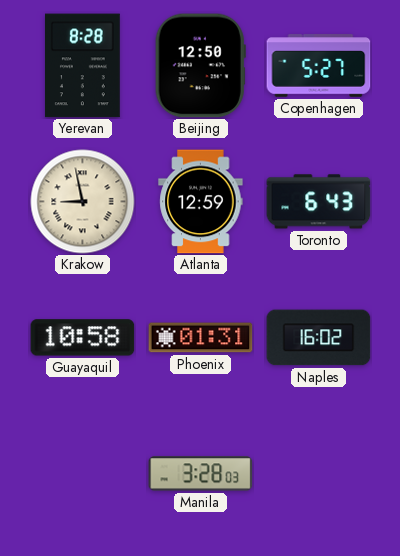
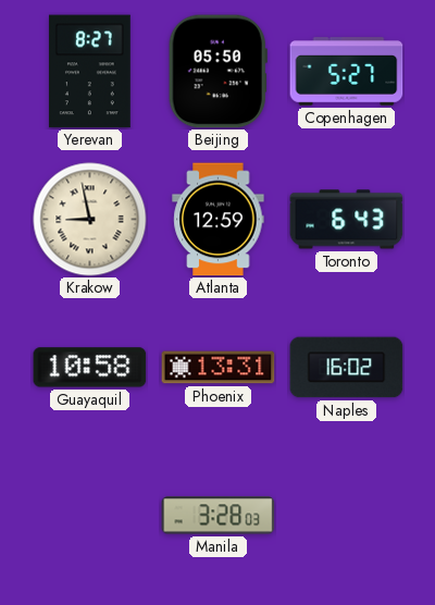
Yerevan: 8:28 -> 8:27
Beijing: 12:50 -> 05:50
Phoenix: 01:31 -> 13:31
